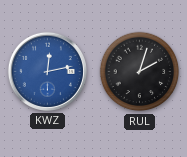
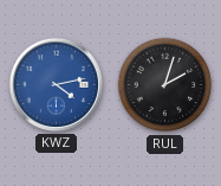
KWZ: 12:13 -> 4:13
